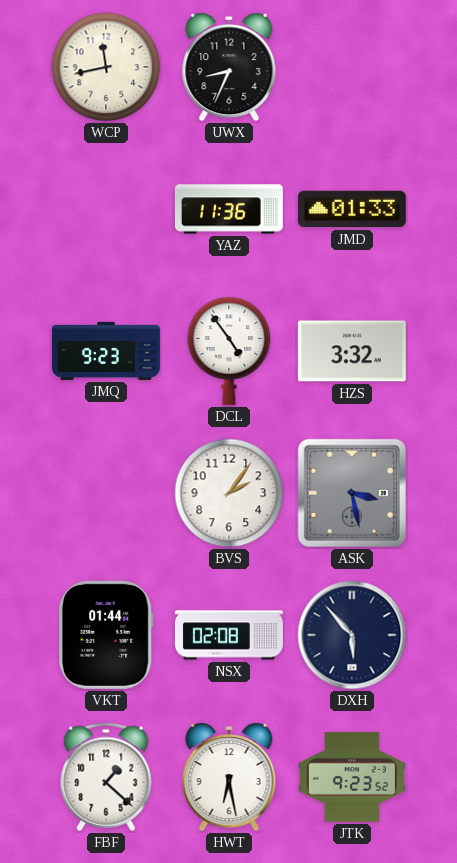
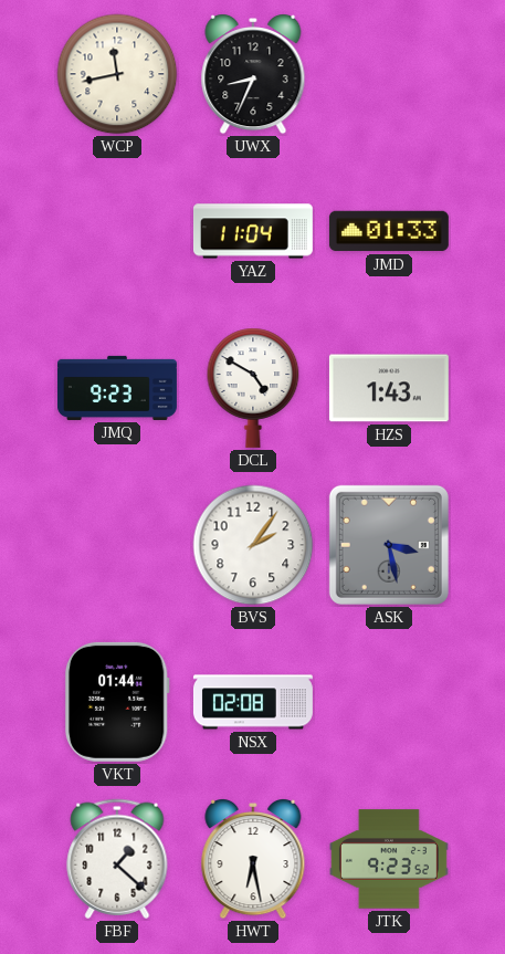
YAZ: 11:36 -> 11:04
DCL: 4:54 -> 4:50
HZS: 3:32 -> 1:43
DXH: 5:53 -> none
